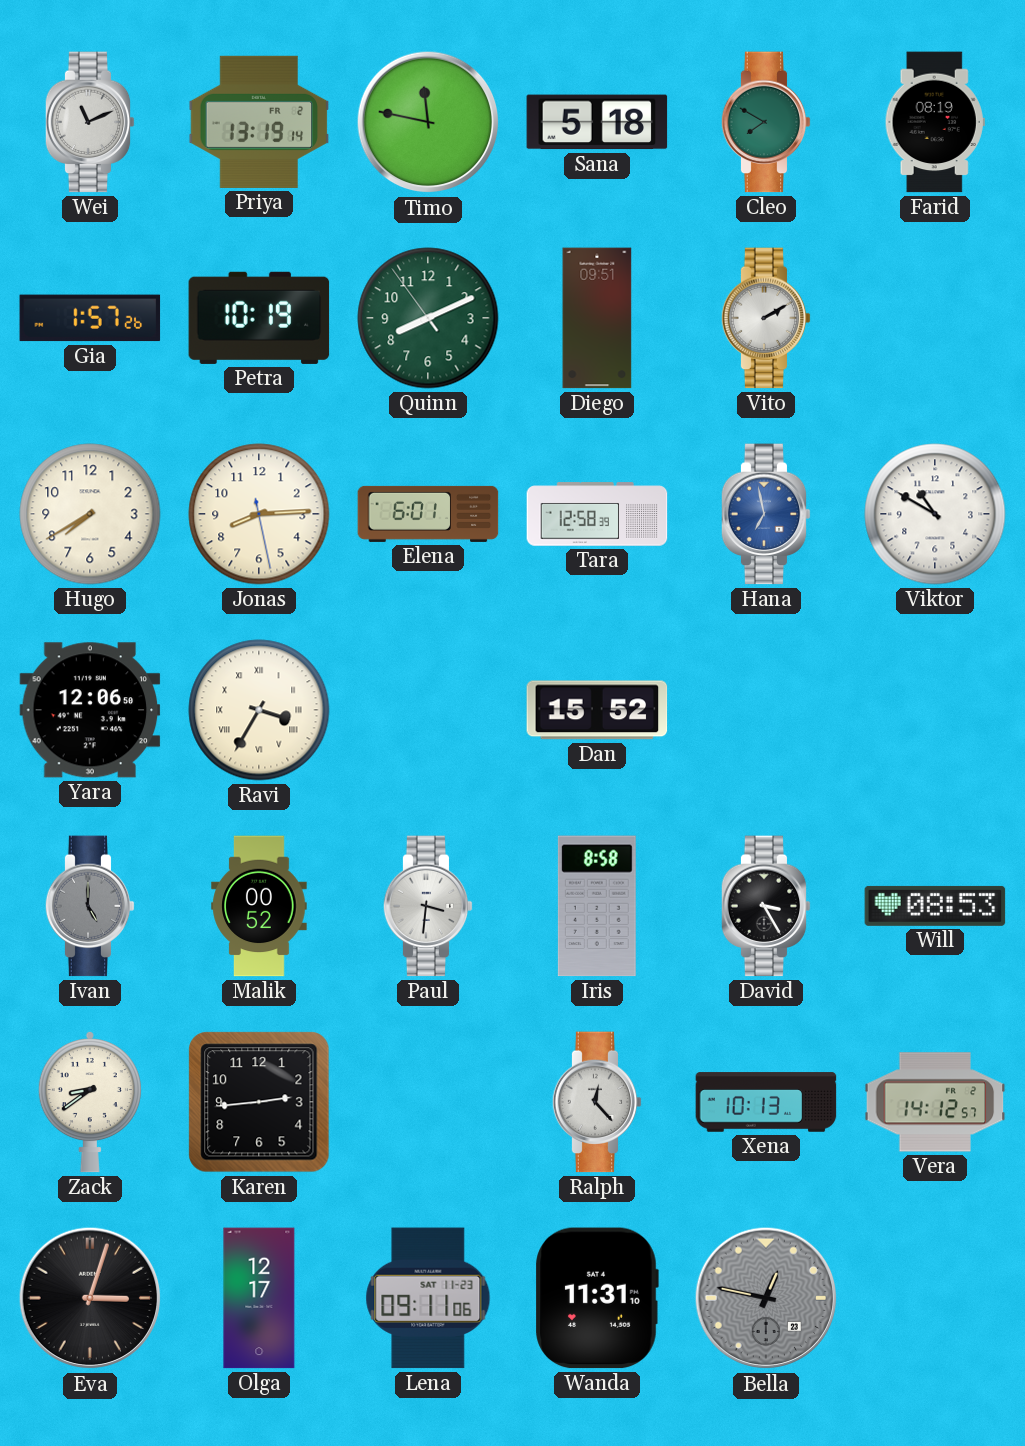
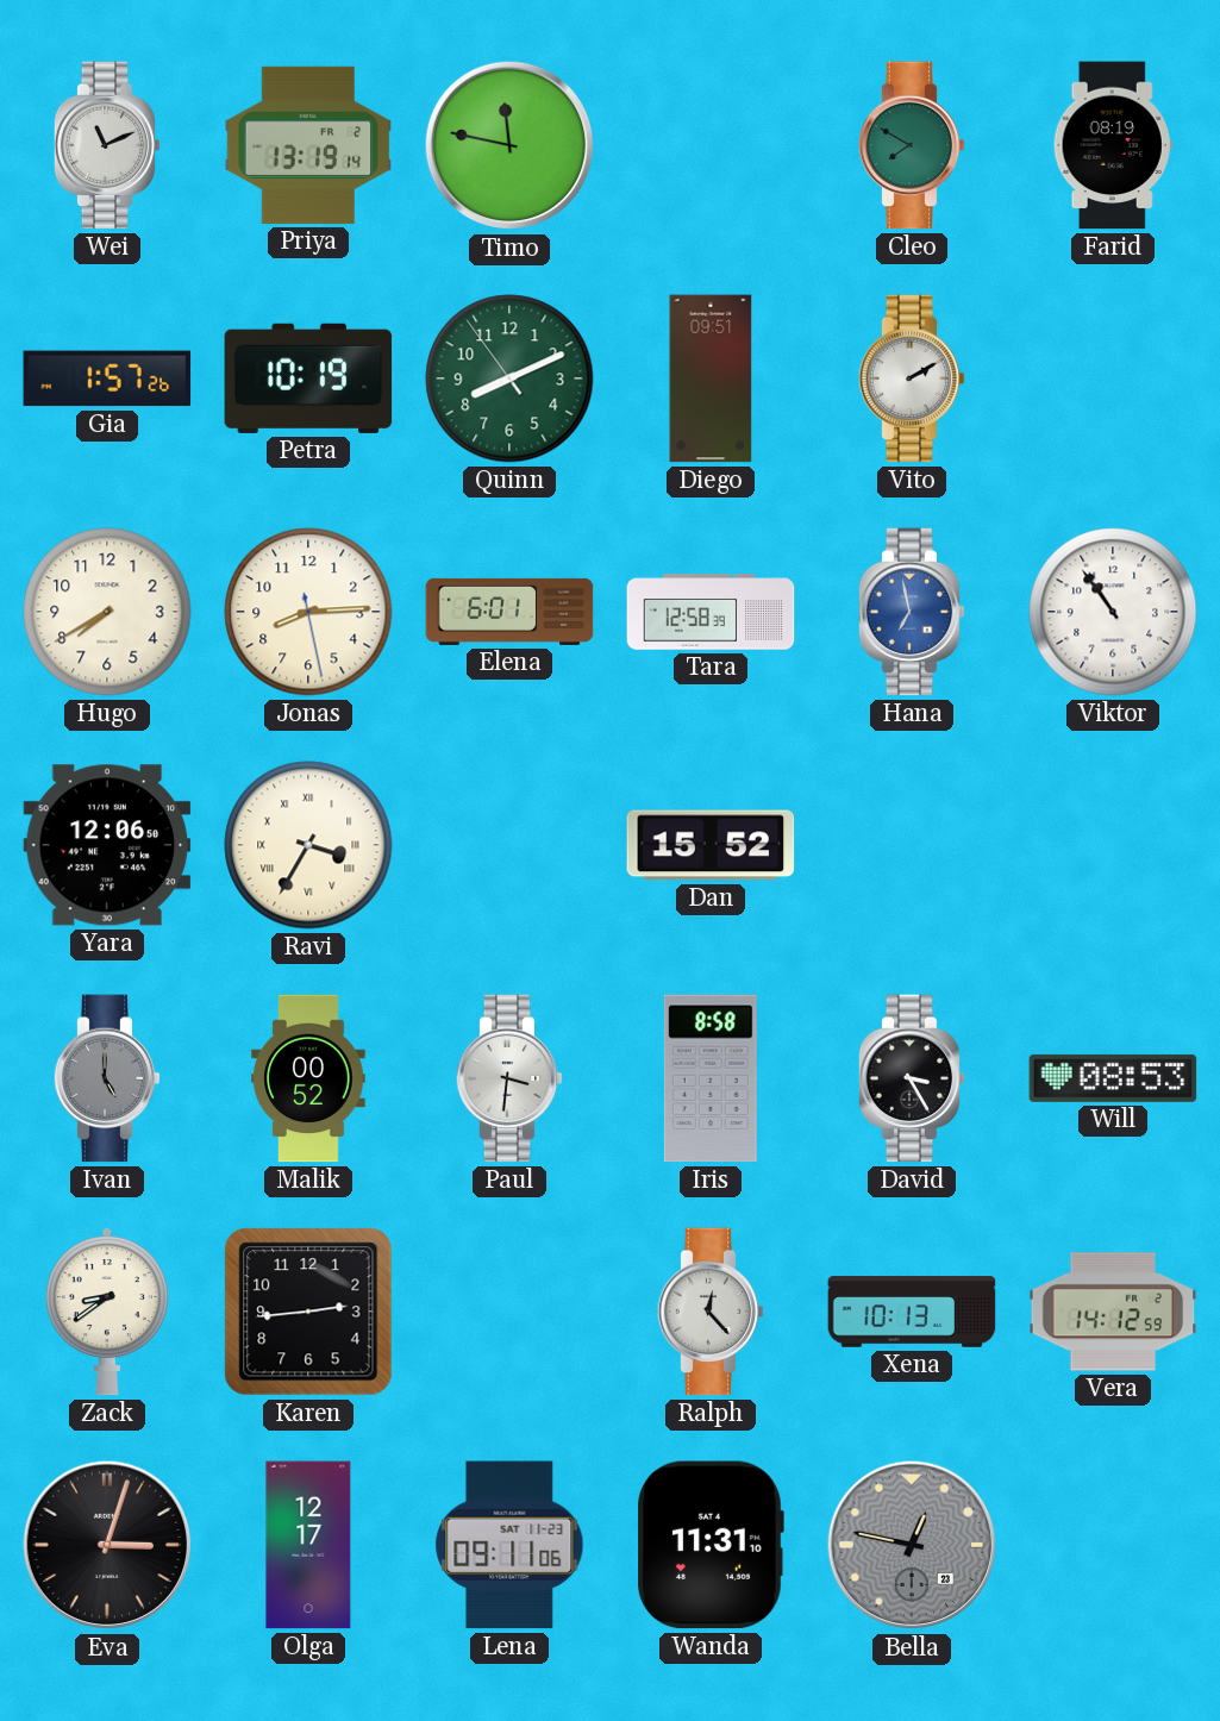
Sana: 5:18 -> none
Viktor: 10:50 -> 10:54
Vera: 14:12:57 -> 14:12:59
